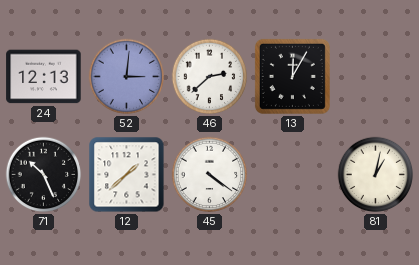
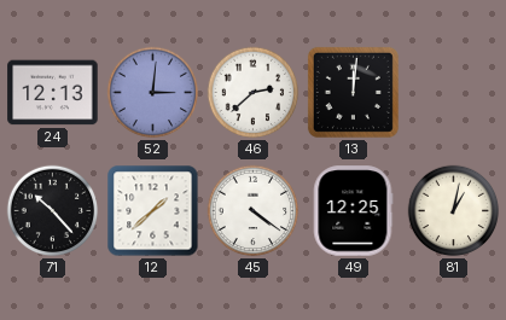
13: 12:05 -> 12:01
71: 10:26 -> 10:23
49: none -> 12:25
